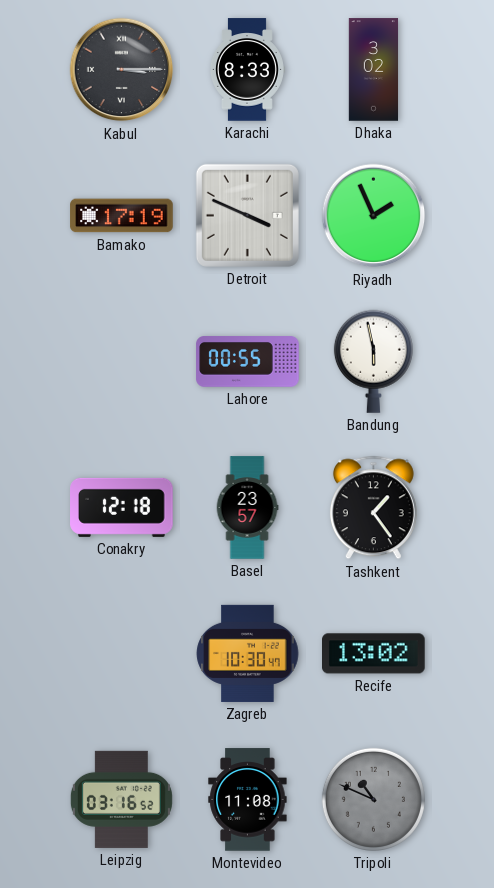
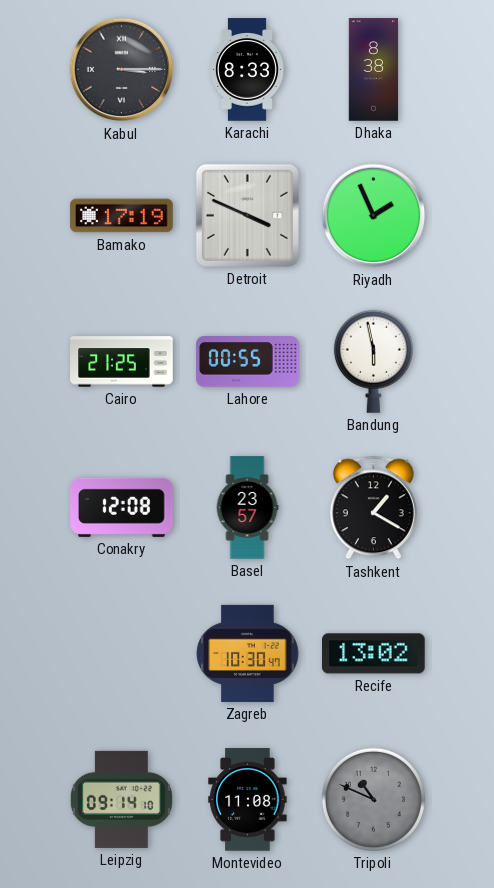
Dhaka: 3:02 -> 8:38
Cairo: none -> 21:25
Conakry: 12:18 -> 12:08
Tashkent: 1:24 -> 1:20
Leipzig: 03:16 -> 09:14
